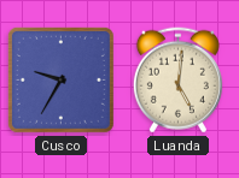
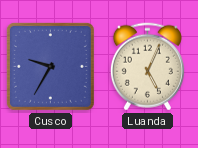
Luanda: 5:01 -> 5:04
